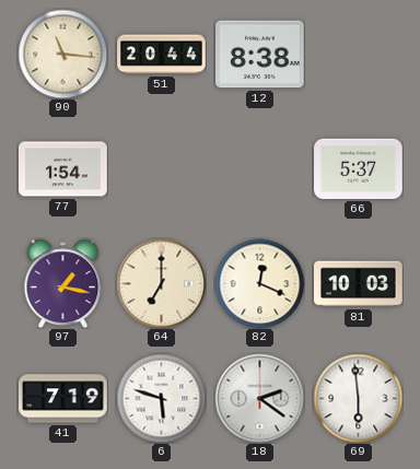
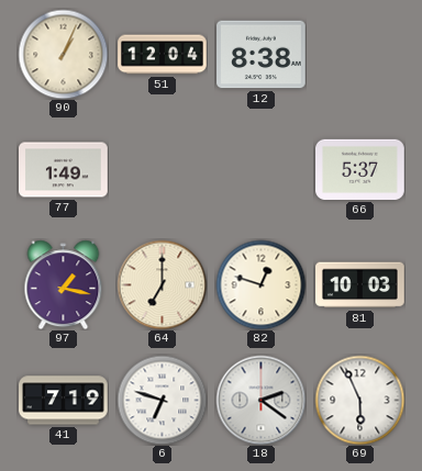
90: 11:16 -> 1:04
51: 20:44 -> 12:04
77: 1:54 -> 1:49
82: 12:19 -> 12:48
6: 5:48 -> 6:48
69: 5:59 -> 5:56
